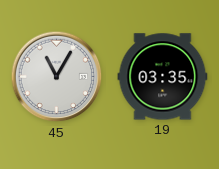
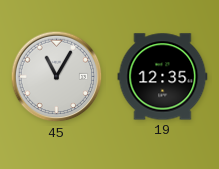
19: 03:35 -> 12:35
